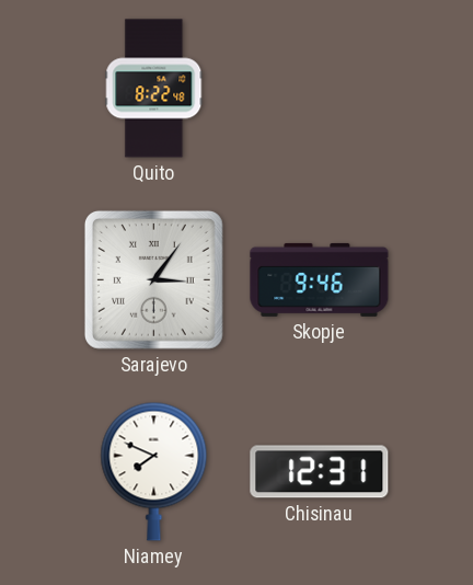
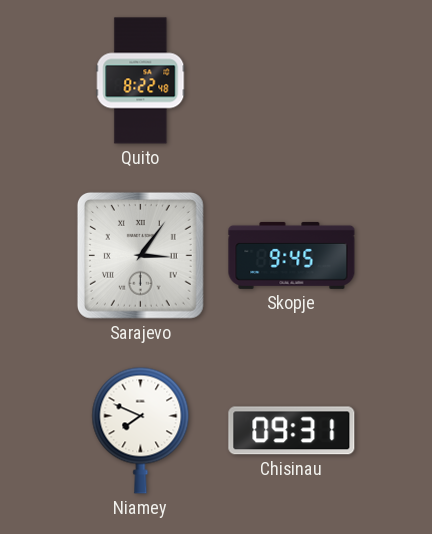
Skopje: 9:46 -> 9:45
Chisinau: 12:31 -> 09:31
